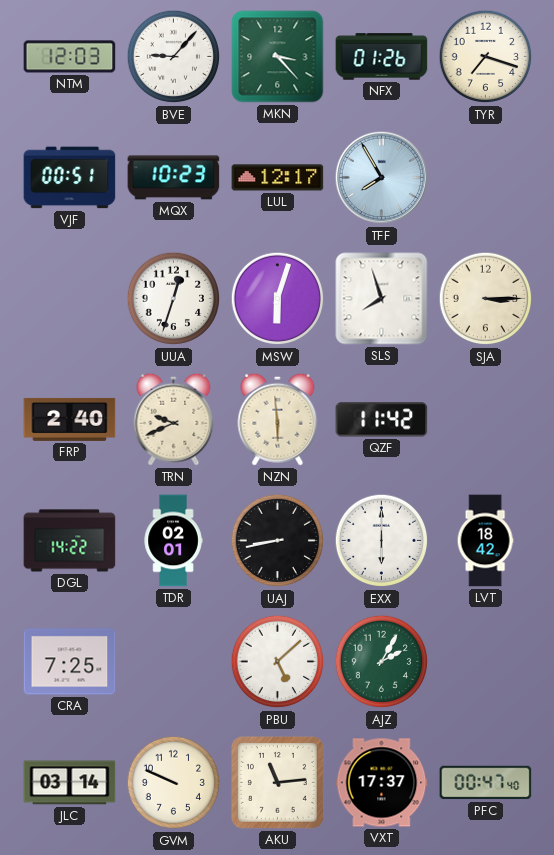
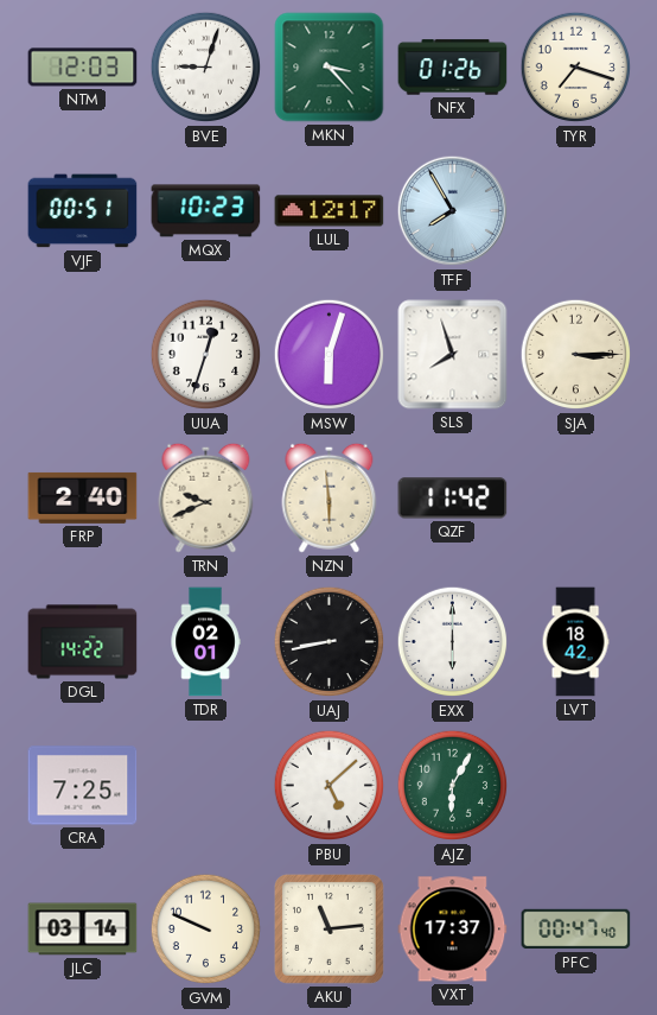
BVE: 9:07 -> 9:03
AJZ: 2:05 -> 6:05
